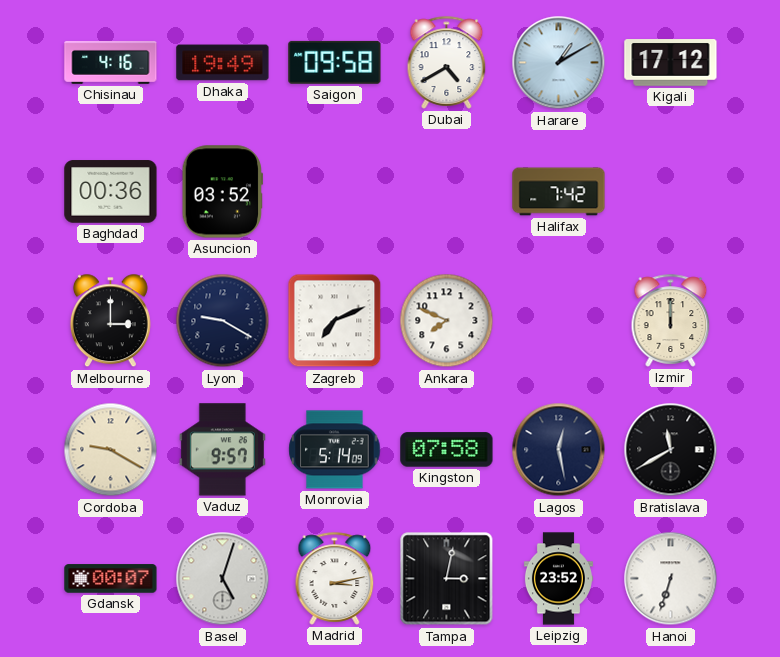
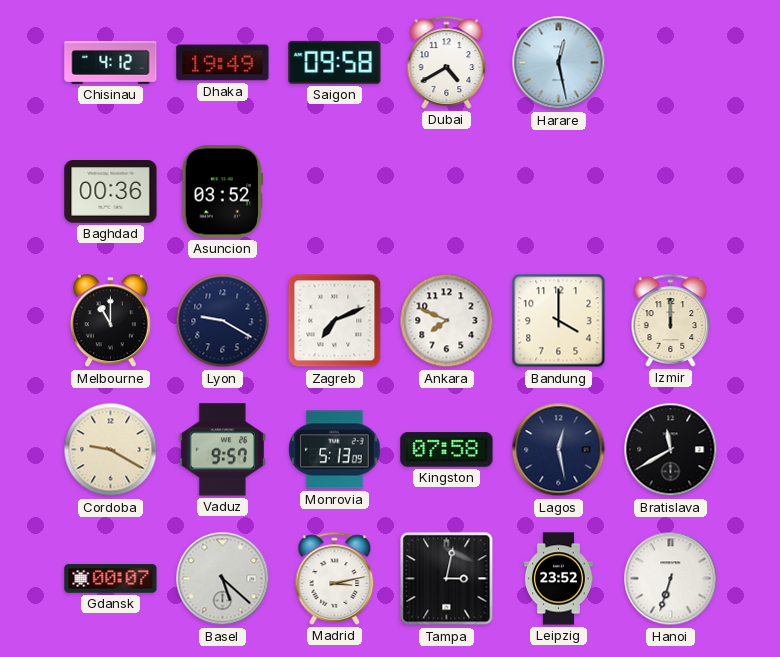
Chisinau: 4:16 -> 4:12
Harare: 1:10 -> 12:28
Kigali: 17:12 -> none
Halifax: 7:42 -> none
Melbourne: 3:00 -> 11:00
Bandung: none -> 4:00
Monrovia: 5:14 -> 5:13
Basel: 5:03 -> 5:22
